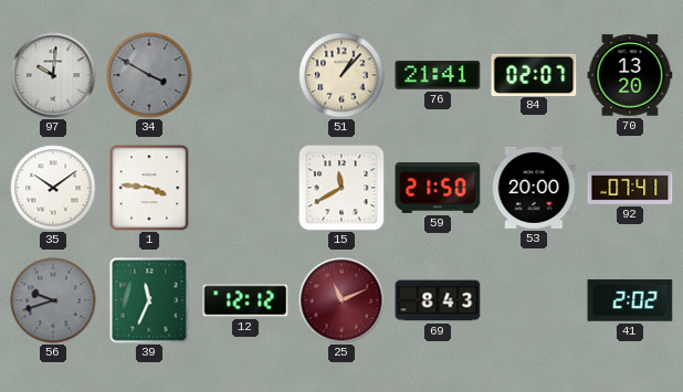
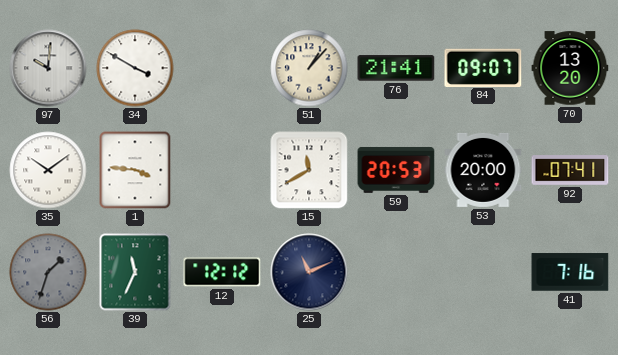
34 dial: grey -> white
84: 02:07 -> 09:07
59: 21:50 -> 20:53
56: 9:42 -> 1:33
25 dial: burgundy -> navy
69: 8:43 -> none
41: 2:02 -> 7:16
